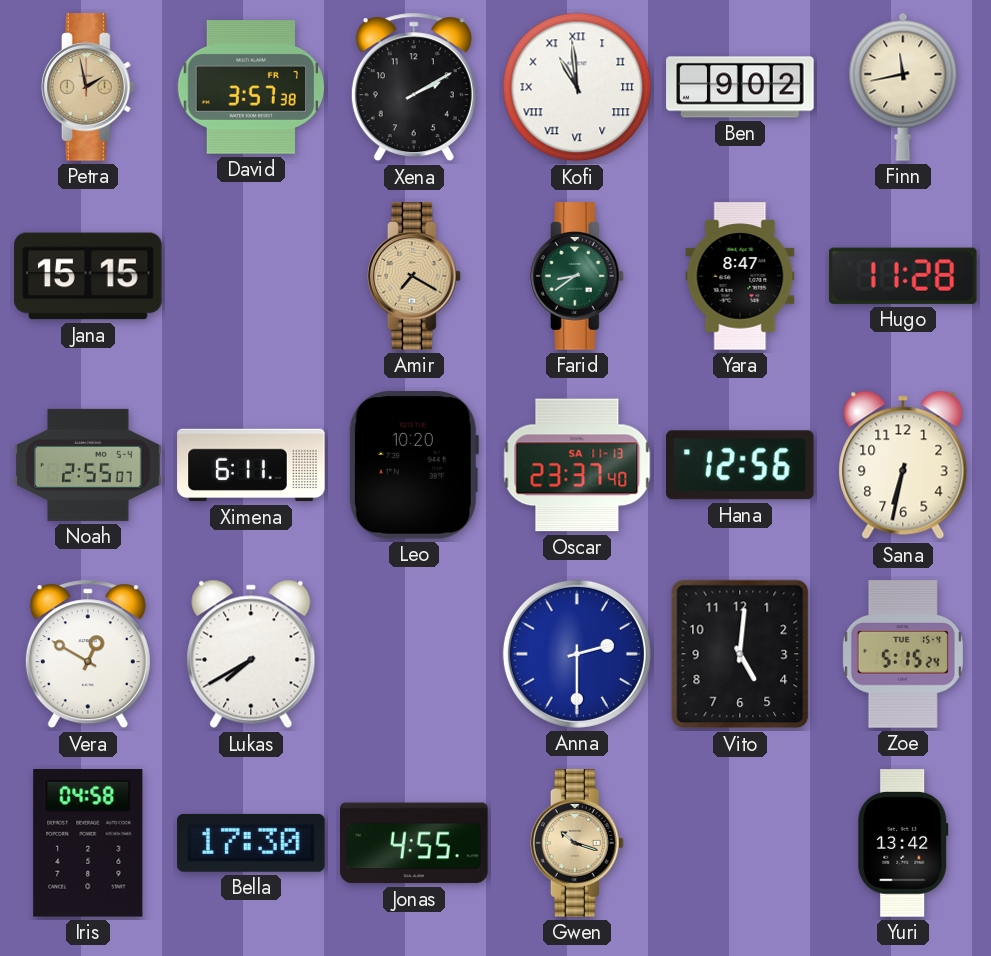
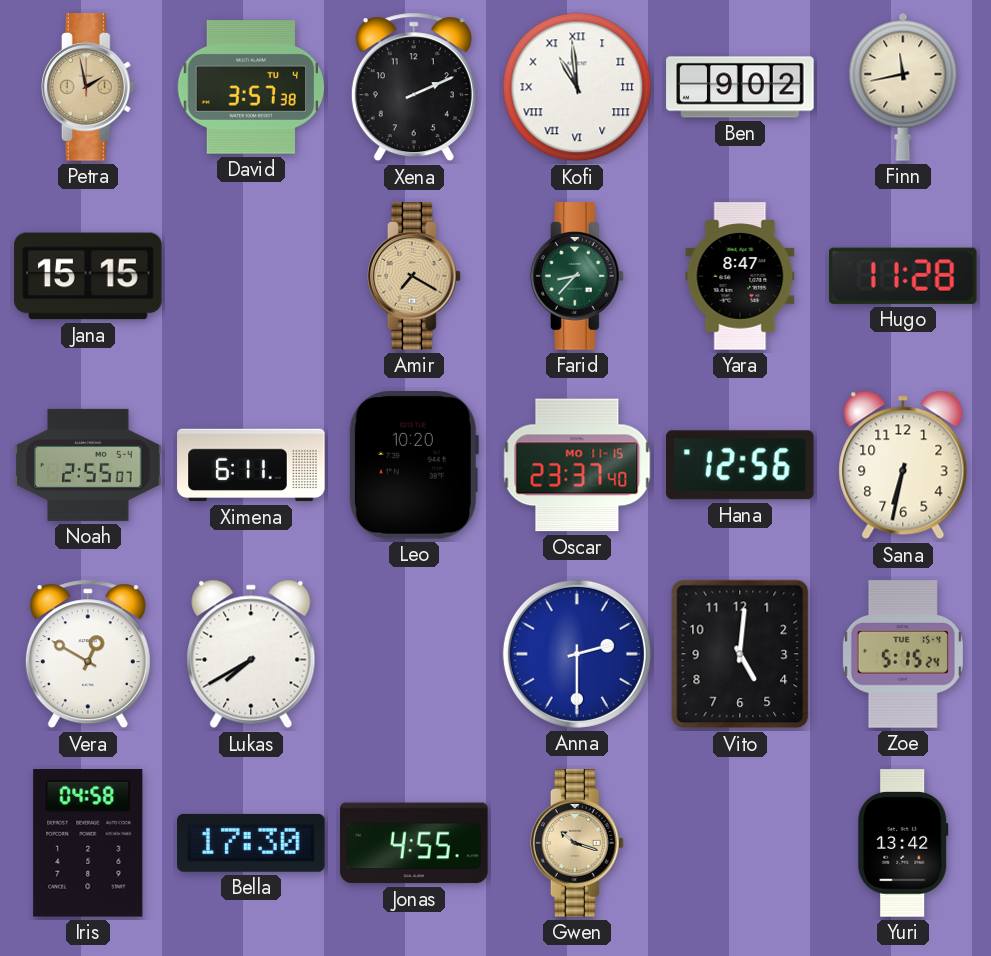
David date: FR 7 -> TU 4
Xena: 2:10 -> 2:11
Farid: 8:39 -> 8:37
Oscar date: SA 11-13 -> MO 11-15
